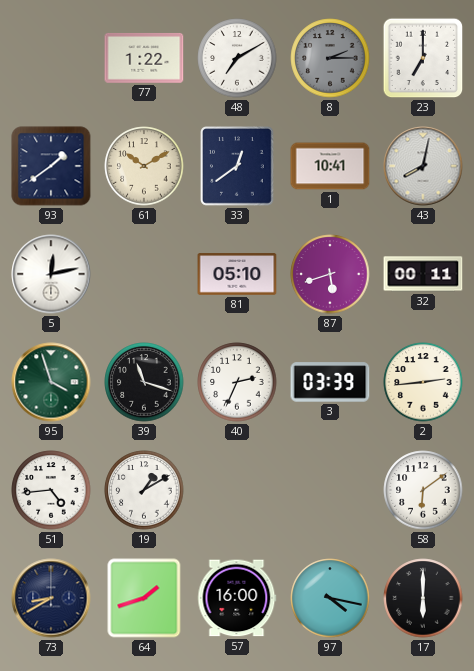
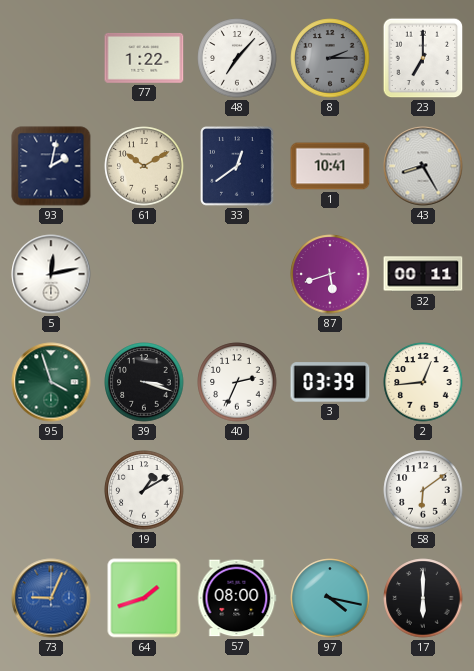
48: 7:10 -> 7:07
93: 1:39 -> 2:02
43: 8:02 -> 8:25
81: 05:10 -> none
39: 11:18 -> 3:18
2: 2:44 -> 12:44
51: 4:44 -> none
73: 8:40 -> 9:04
73 dial: navy -> blue
57: 16:00 -> 08:00
